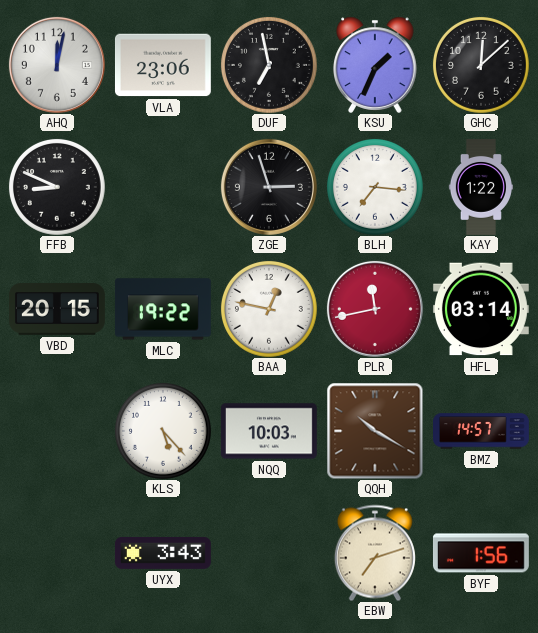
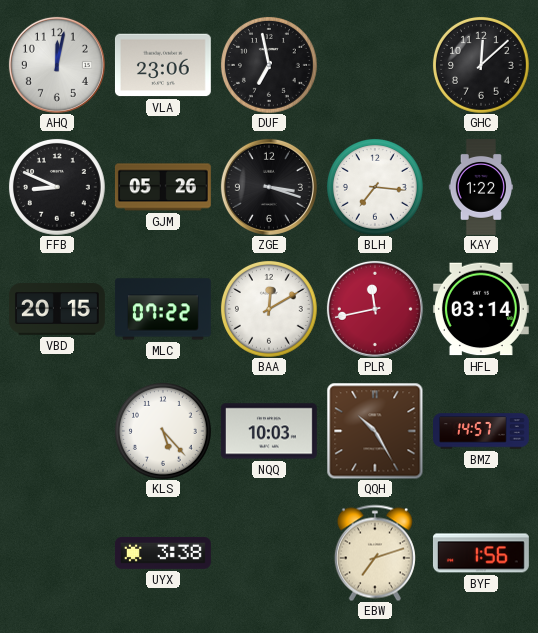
KSU: 1:34 -> none
GJM: none -> 05:26
ZGE: 2:57 -> 3:18
MLC: 19:22 -> 07:22
BAA: 12:47 -> 12:10
QQH: 10:20 -> 10:25
UYX: 3:43 -> 3:38
